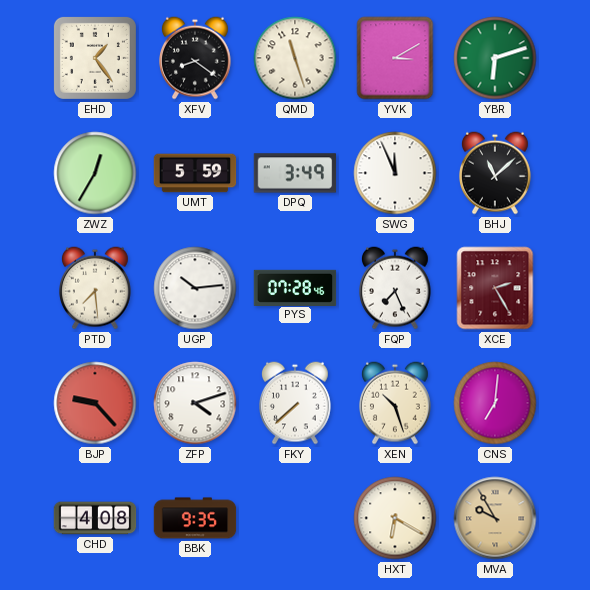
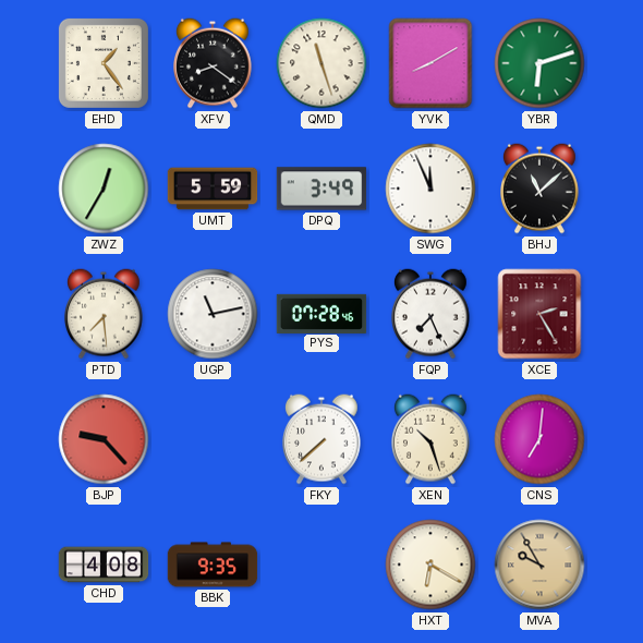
YVK: 3:10 -> 8:10
UGP: 10:14 -> 11:13
ZFP: 4:12 -> none
